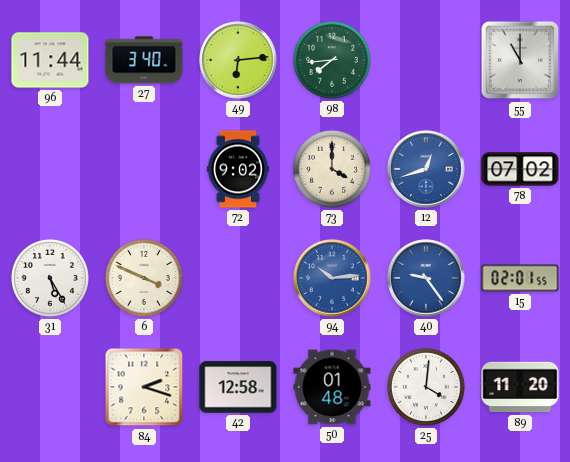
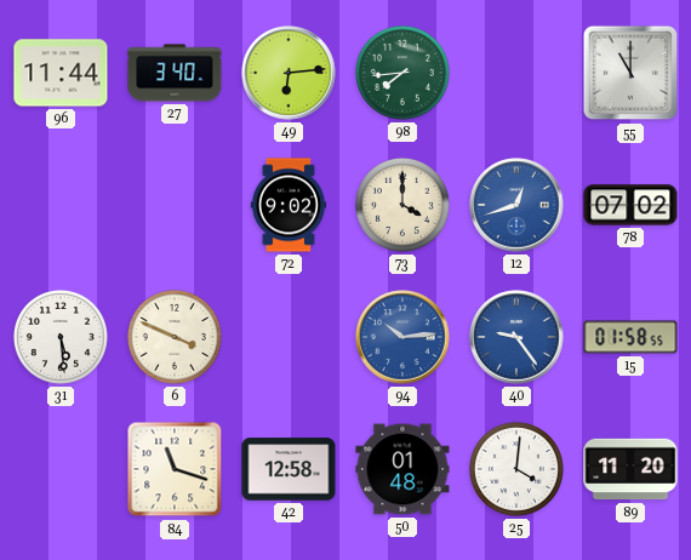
31: 5:25 -> 5:29
15: 02:01 -> 01:58
84: 2:18 -> 11:18
